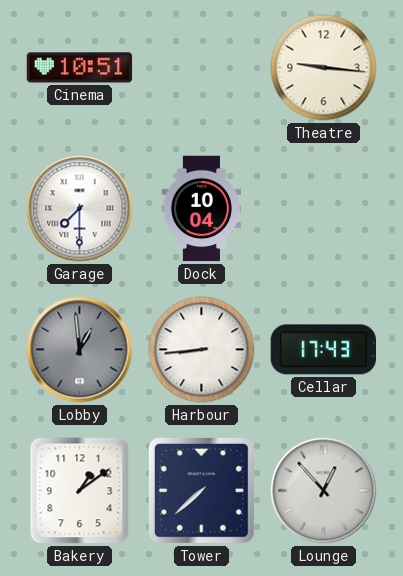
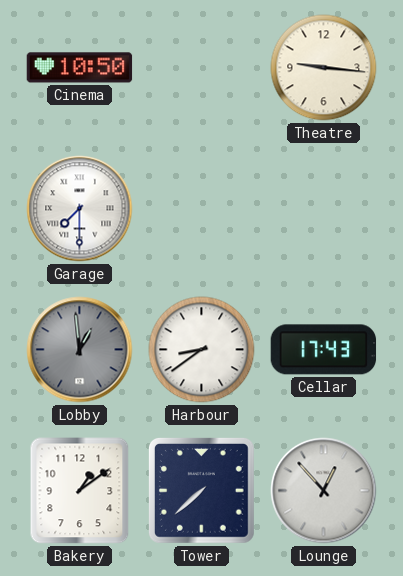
Cinema: 10:51 -> 10:50
Dock: 10:04 -> none
Harbour: 8:44 -> 8:39
